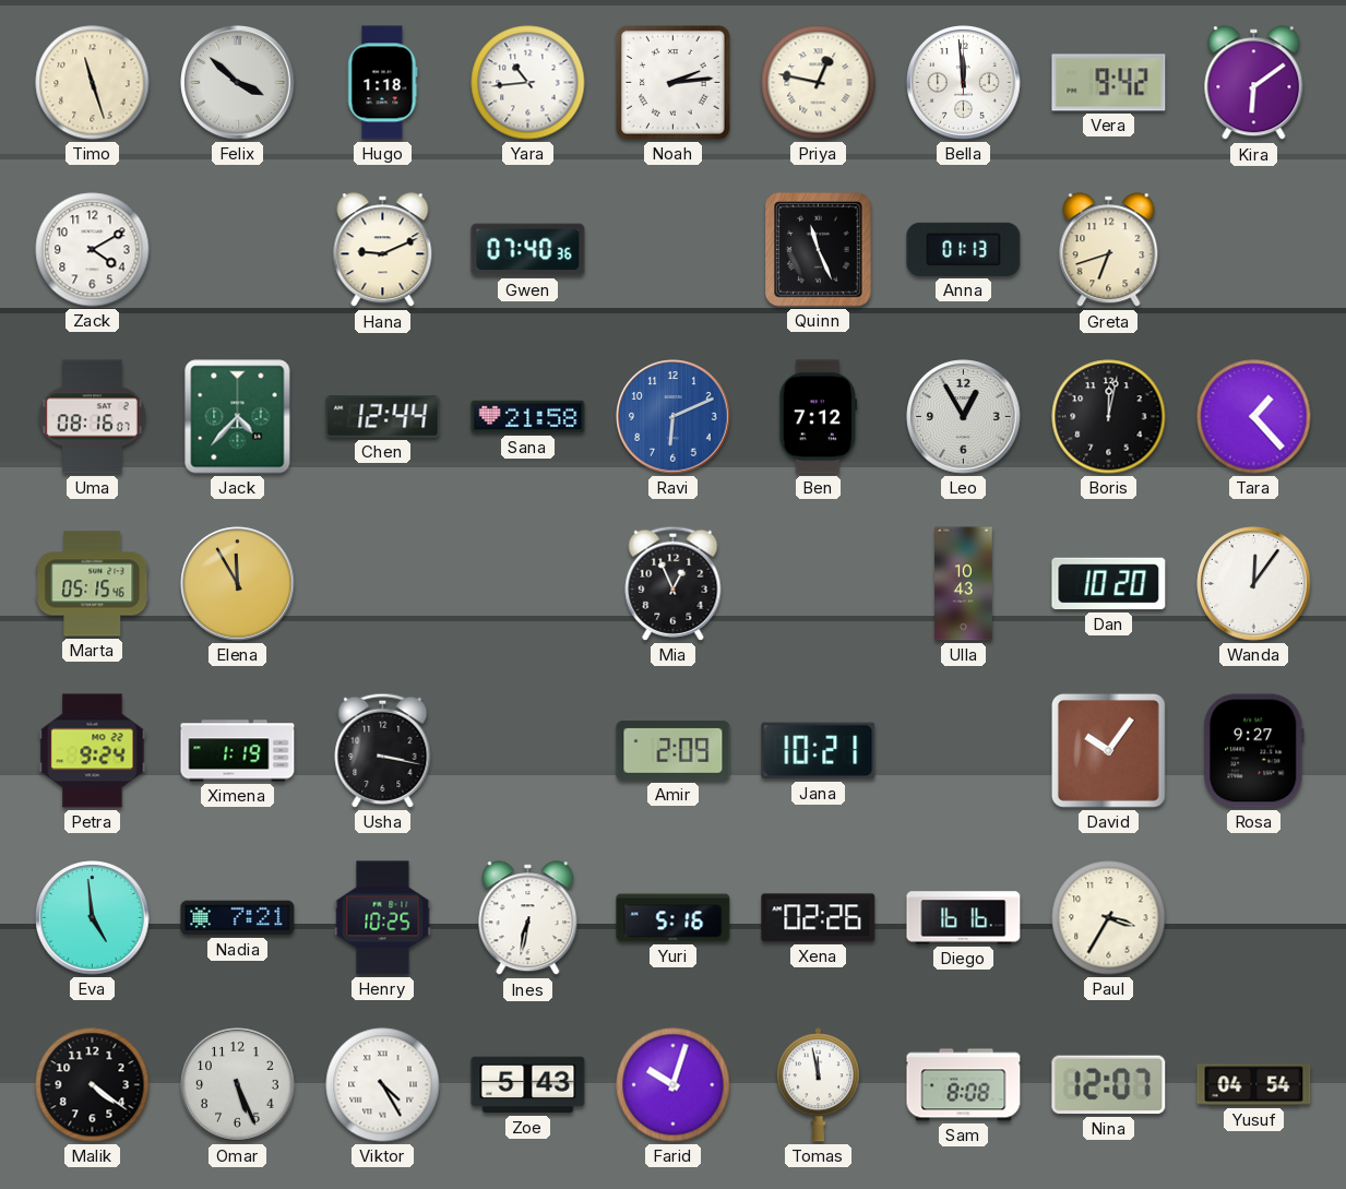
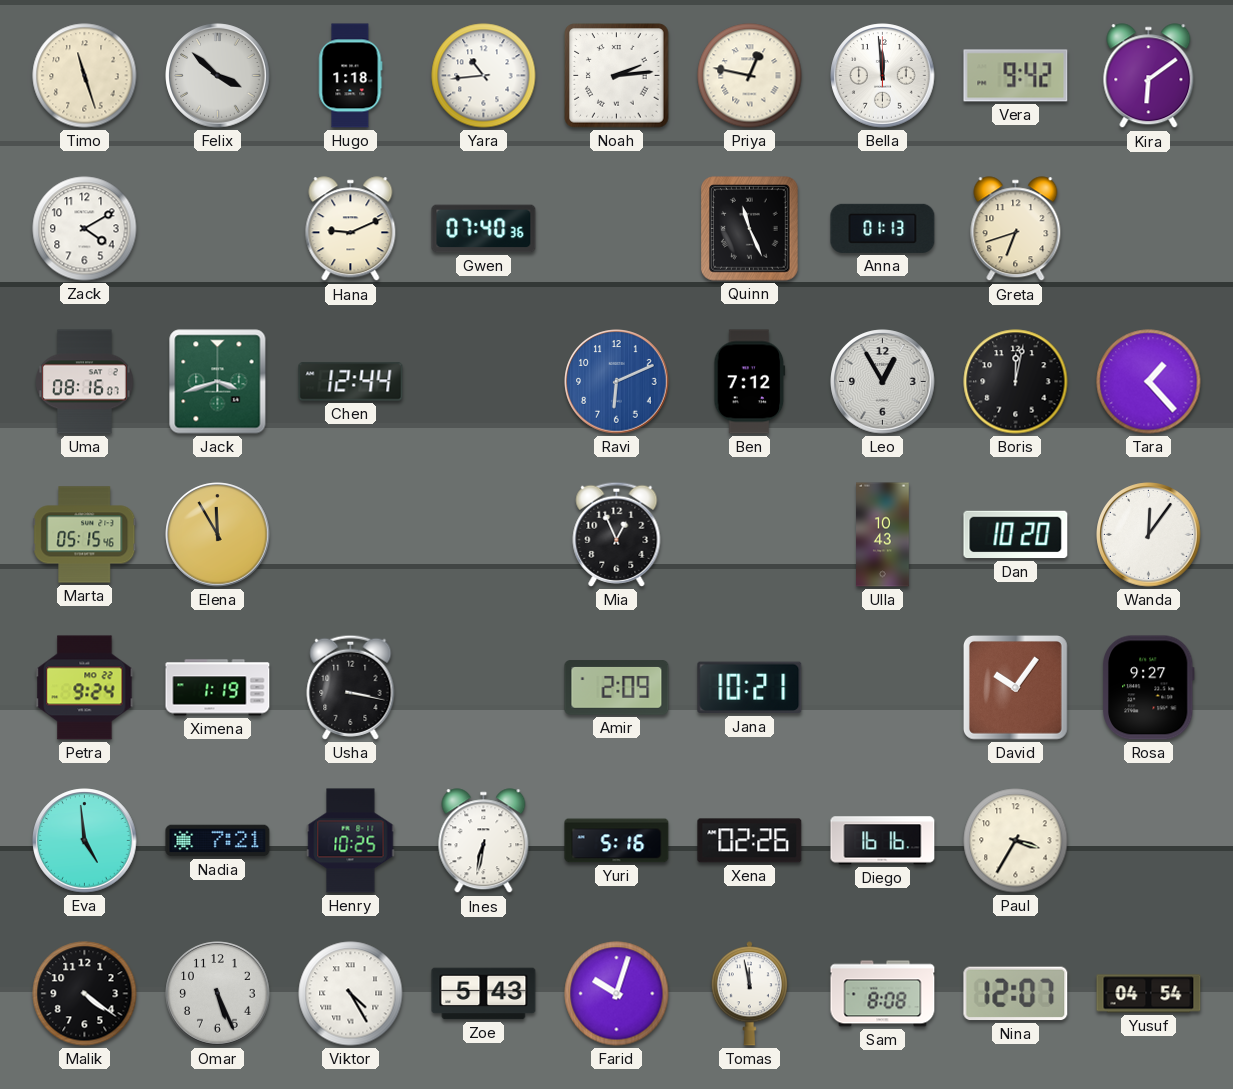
Jack: 4:37 -> 3:42
Sana: 21:58 -> none
